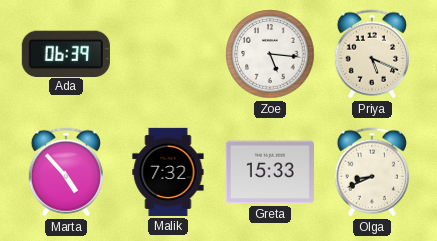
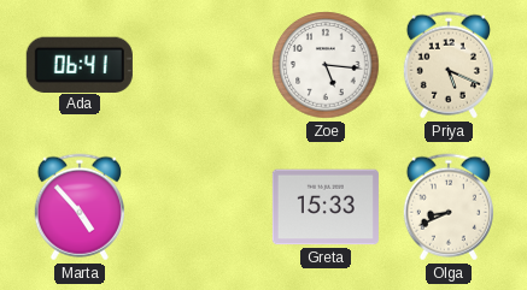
Ada: 06:39 -> 06:41
Malik: 7:32 -> none
